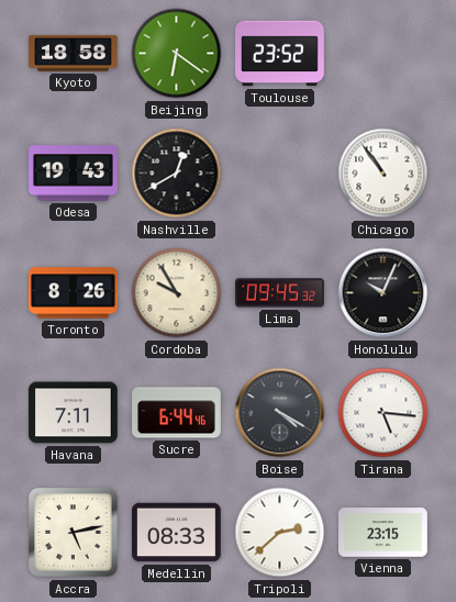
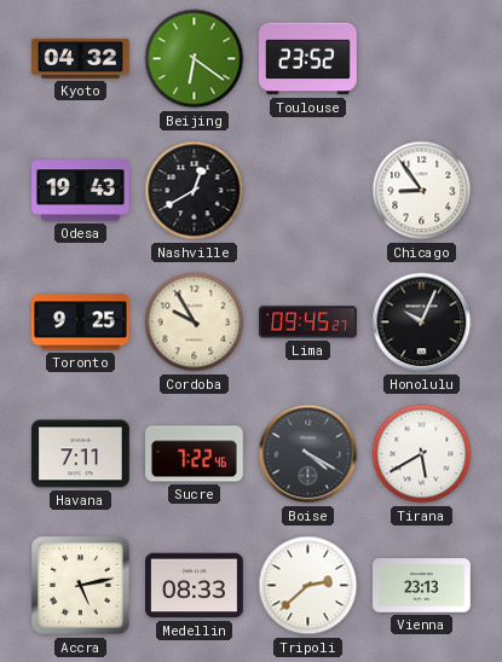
Kyoto: 18:58 -> 04:32
Chicago: 10:54 -> 8:54
Toronto: 8:26 -> 9:25
Lima: 09:45:32 -> 09:45:27
Sucre: 6:44 -> 7:22
Tirana: 5:16 -> 5:40
Vienna: 23:15 -> 23:13
